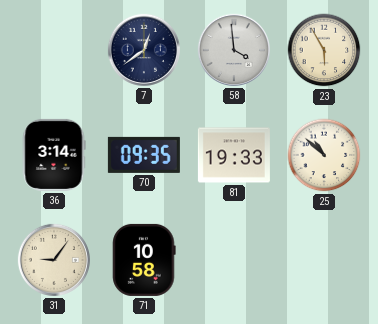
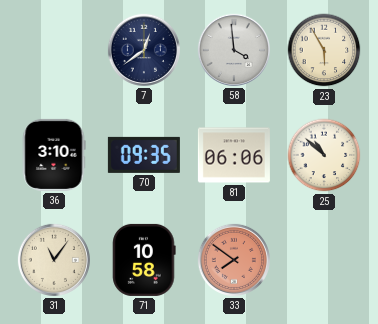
36: 3:14 -> 3:10
81: 19:33 -> 06:06
31: 9:06 -> 11:06
33: none -> 7:51
